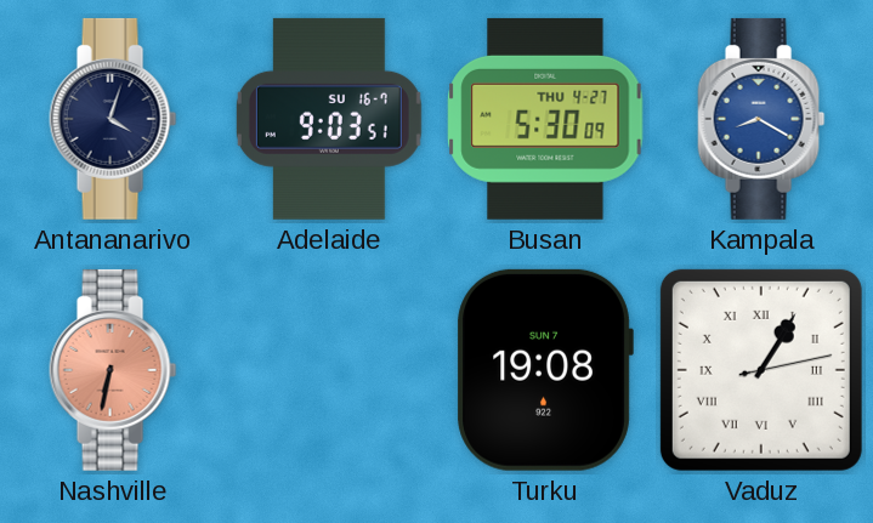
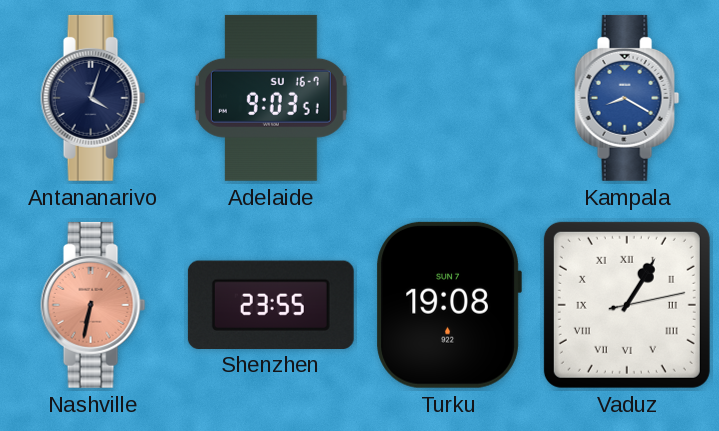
Busan: 5:30 -> none
Shenzhen: none -> 23:55
